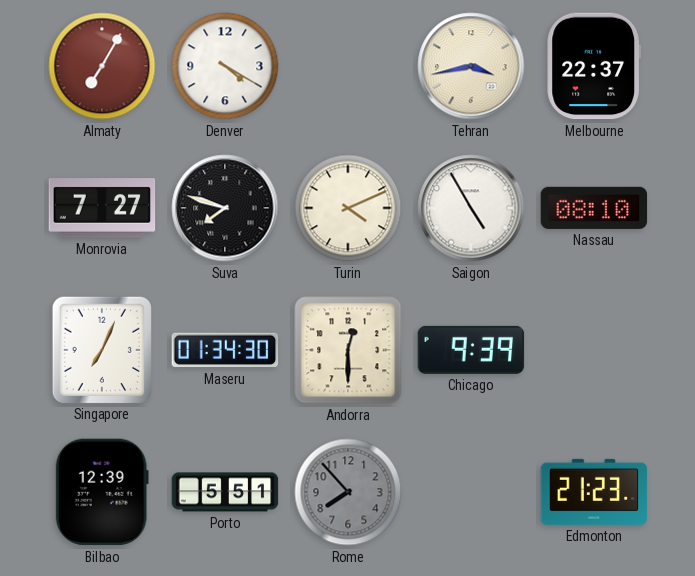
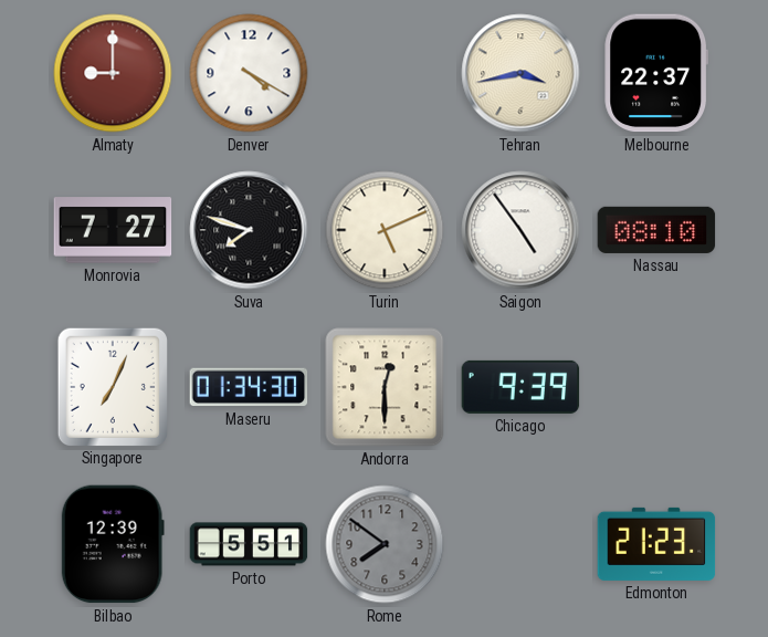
Almaty: 7:05 -> 9:00
Turin: 4:11 -> 5:11
Saigon: 4:55 -> 4:54
Rome: 7:53 -> 7:51
